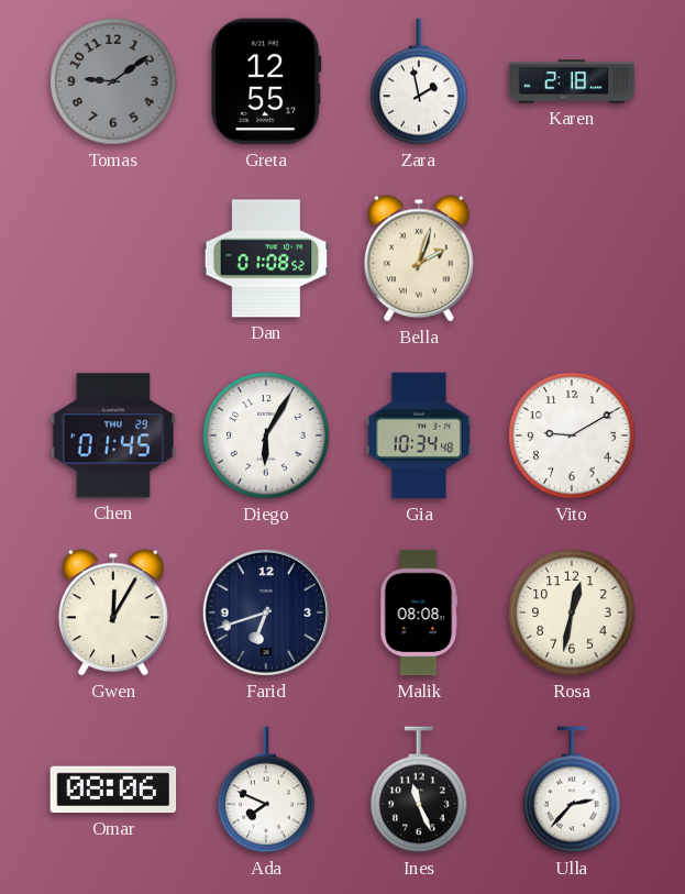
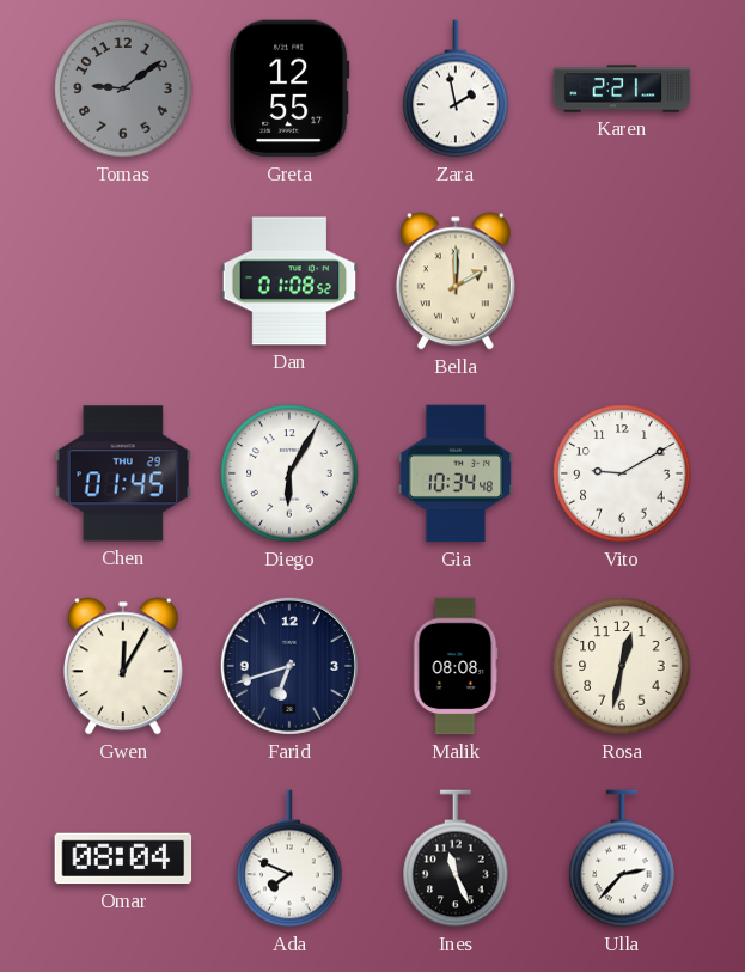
Karen: 2:18 -> 2:21
Bella: 2:03 -> 2:00
Omar: 08:06 -> 08:04
